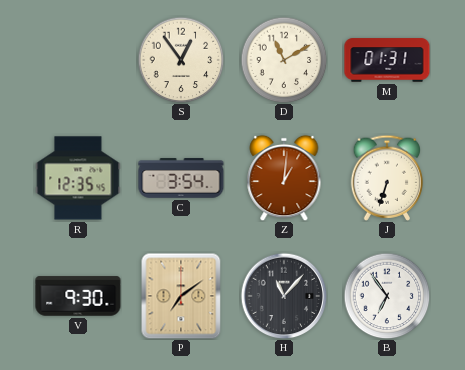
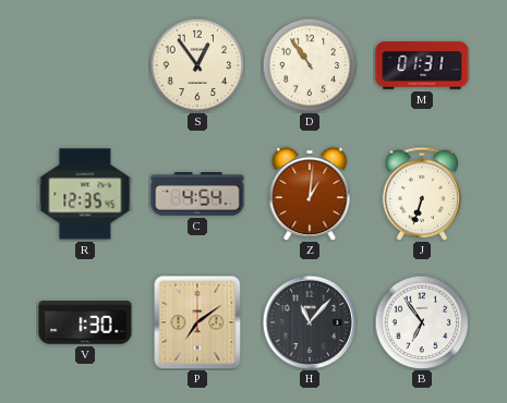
D: 11:10 -> 10:54
C: 3:54 -> 4:54
V: 9:30 -> 1:30
